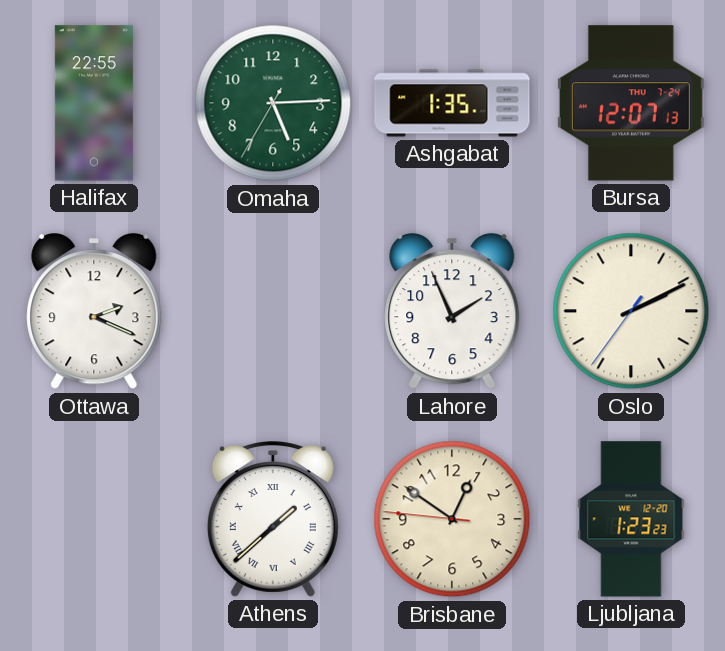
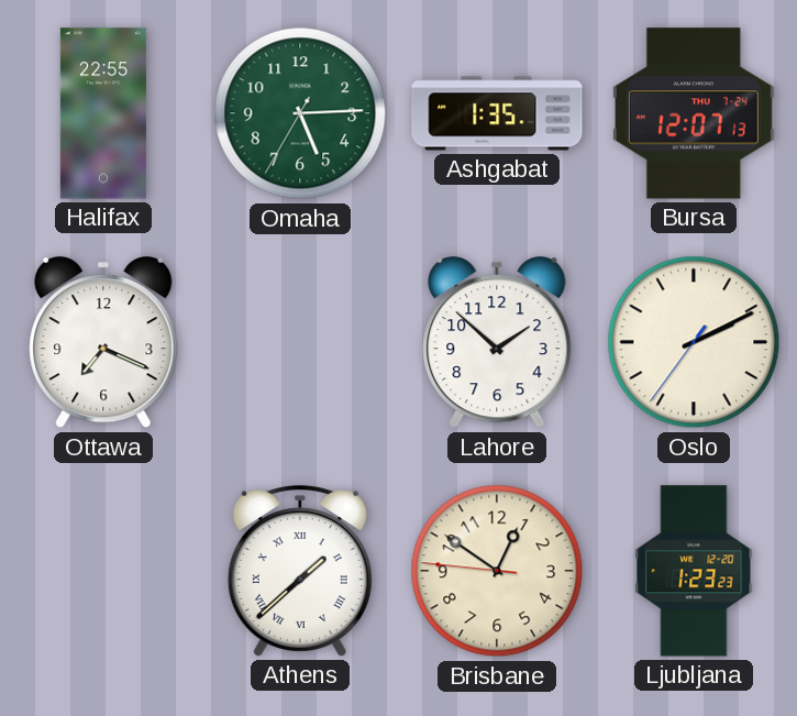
Ottawa: 2:19 -> 7:19
Lahore: 1:56 -> 1:52
